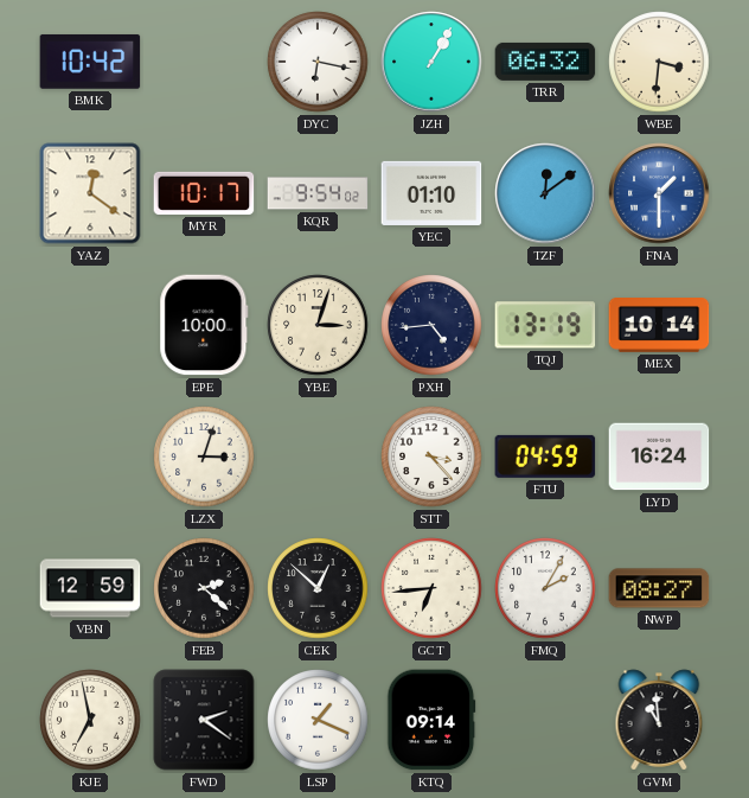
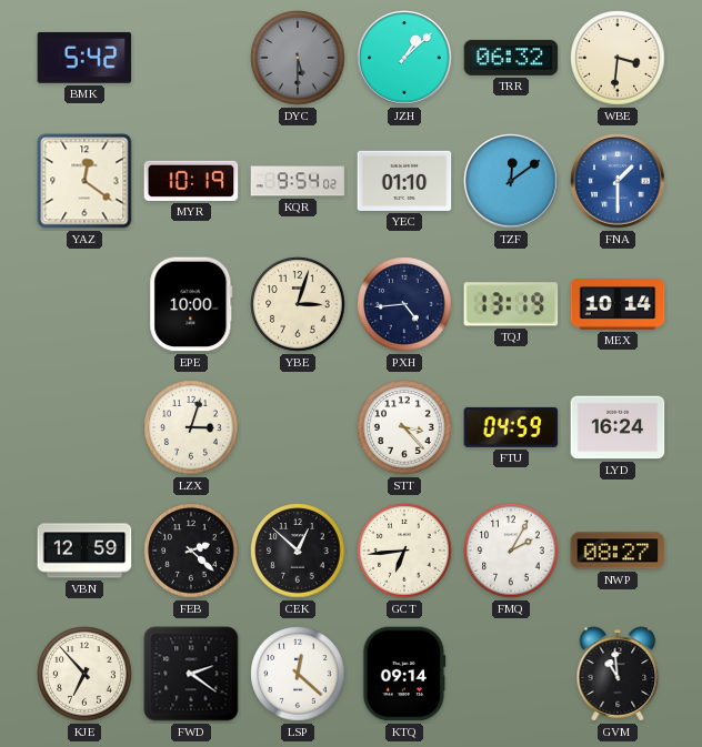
BMK: 10:42 -> 5:42
DYC: 6:17 -> 5:30
DYC dial: white -> grey
JZH: 1:05 -> 1:08
MYR: 10:17 -> 10:19
KJE: 6:58 -> 6:53
LSP: 1:19 -> 12:22
